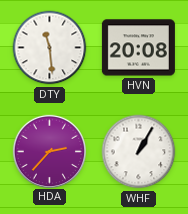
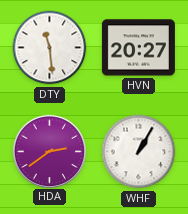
HVN: 20:08 -> 20:27
HDA: 2:37 -> 2:39
